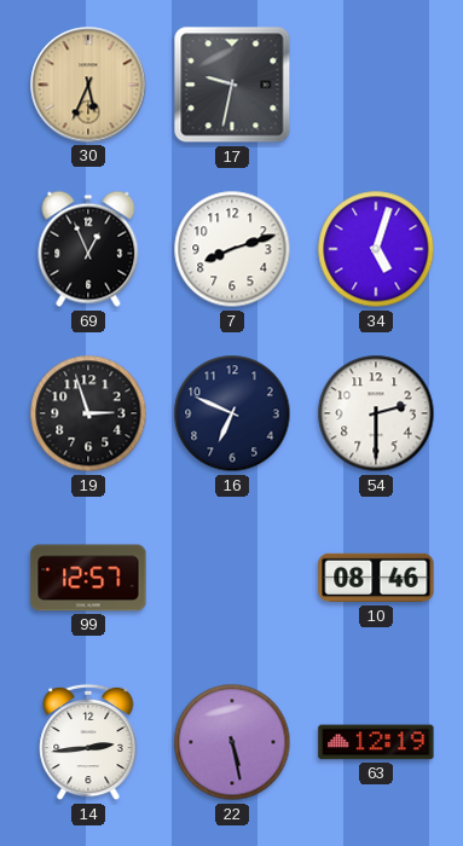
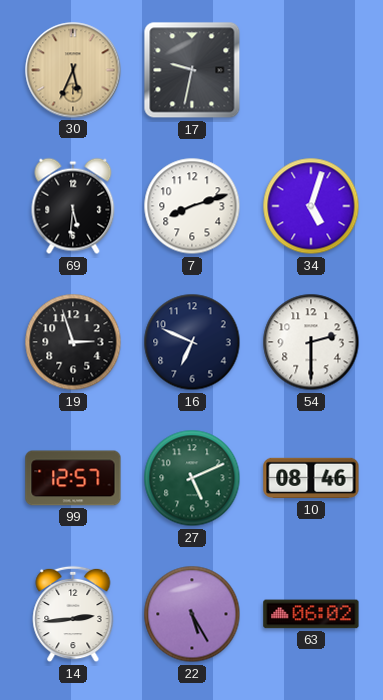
69: 12:56 -> 5:31
27: none -> 5:11
22: 5:28 -> 5:25
63: 12:19 -> 06:02
